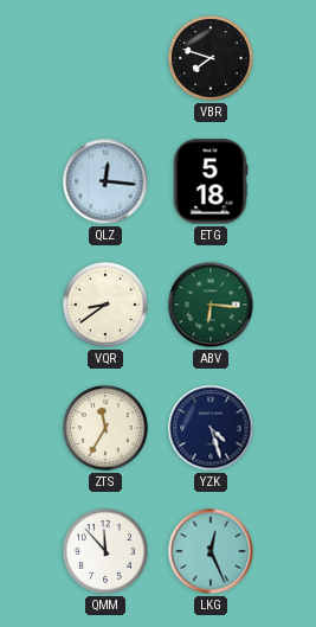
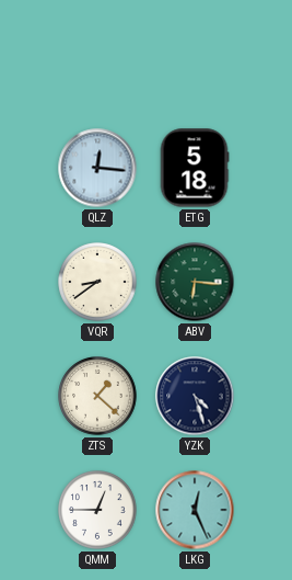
VBR: 7:48 -> none
ZTS: 11:35 -> 1:22
QMM: 11:53 -> 12:45
